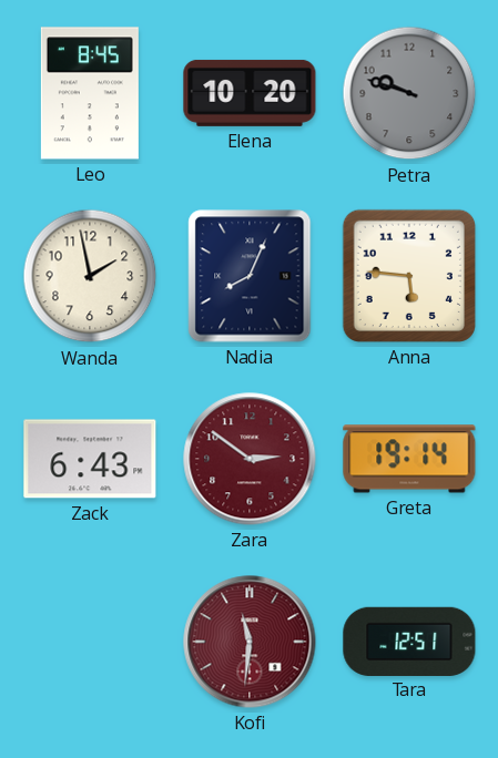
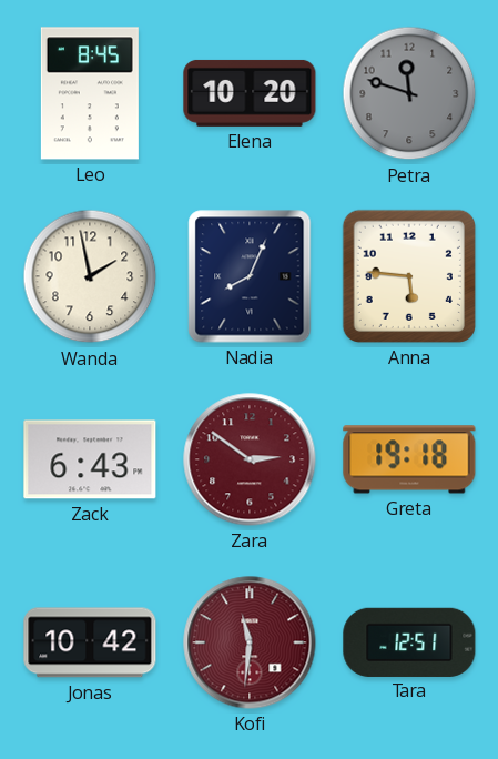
Petra: 9:48 -> 11:48
Greta: 19:14 -> 19:18
Jonas: none -> 10:42
